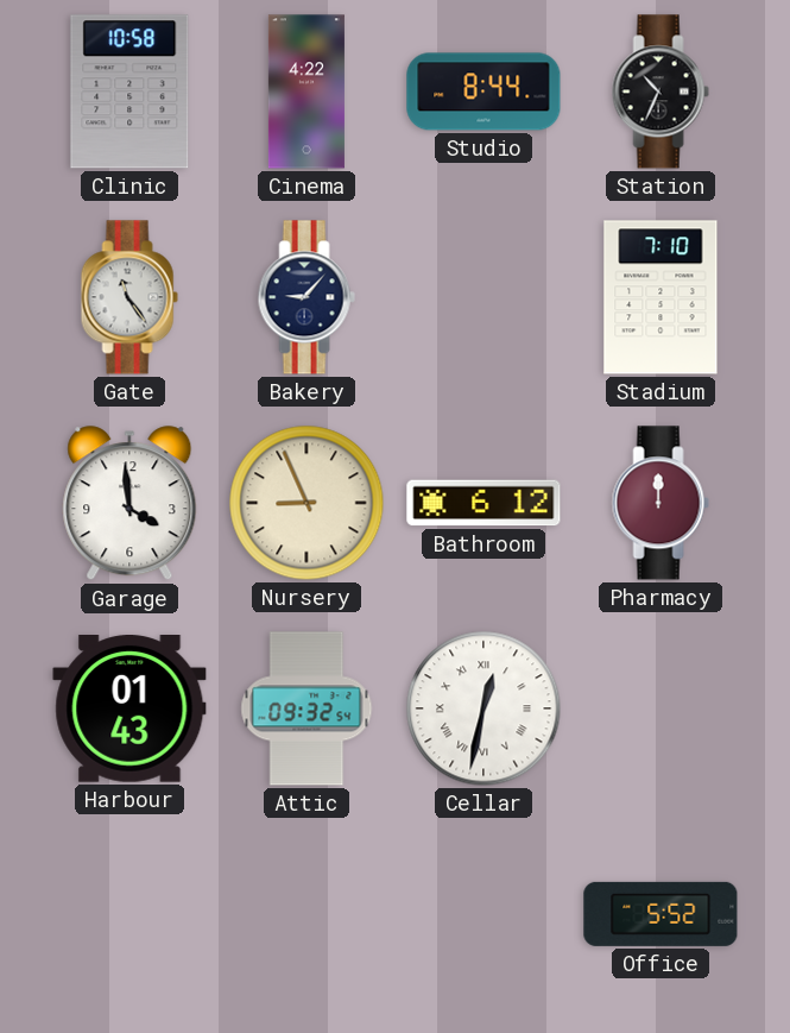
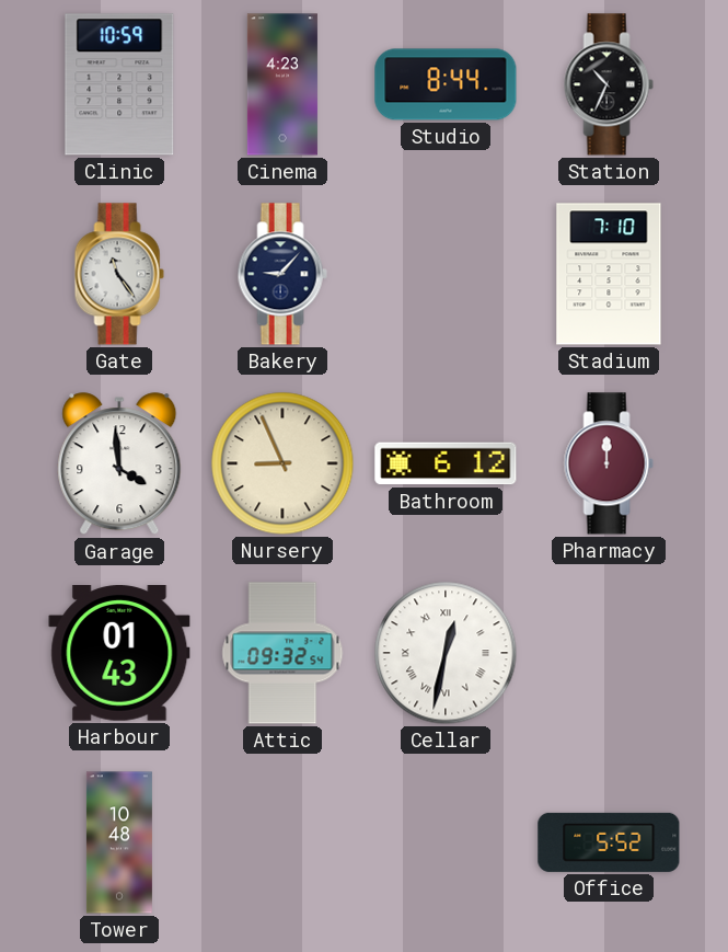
Clinic: 10:58 -> 10:59
Cinema: 4:22 -> 4:23
Tower: none -> 10:48
